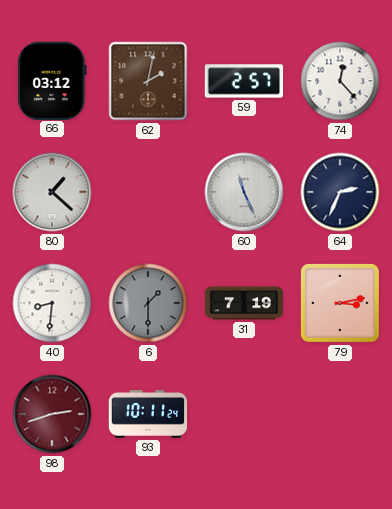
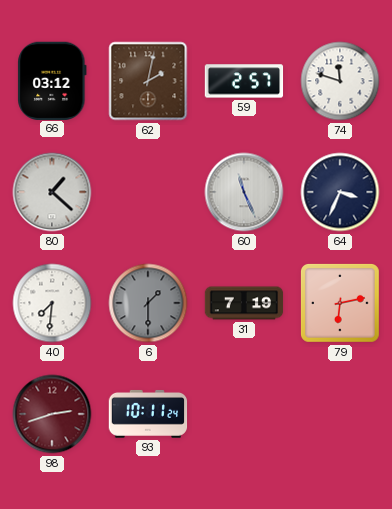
74: 12:23 -> 11:48
64: 2:34 -> 3:34
40: 8:31 -> 7:31
79: 3:13 -> 6:13
